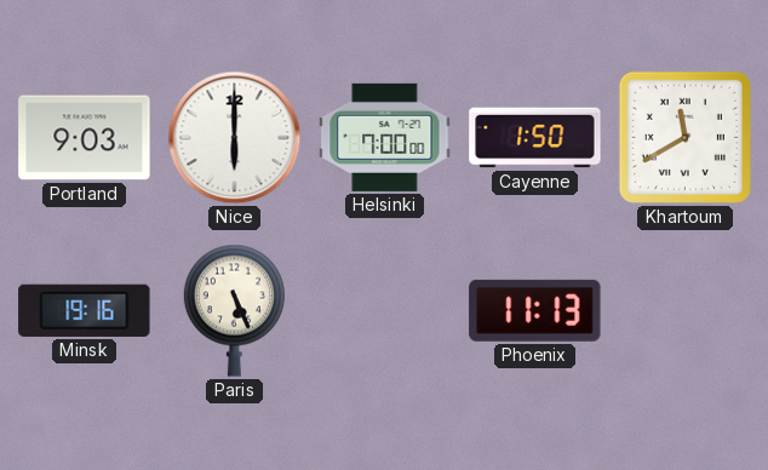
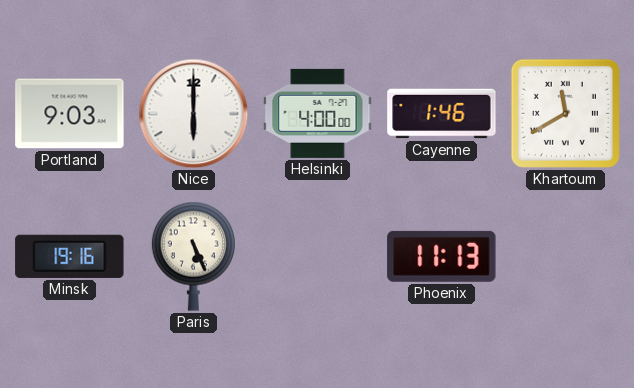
Helsinki: 7:00 -> 4:00
Cayenne: 1:50 -> 1:46
